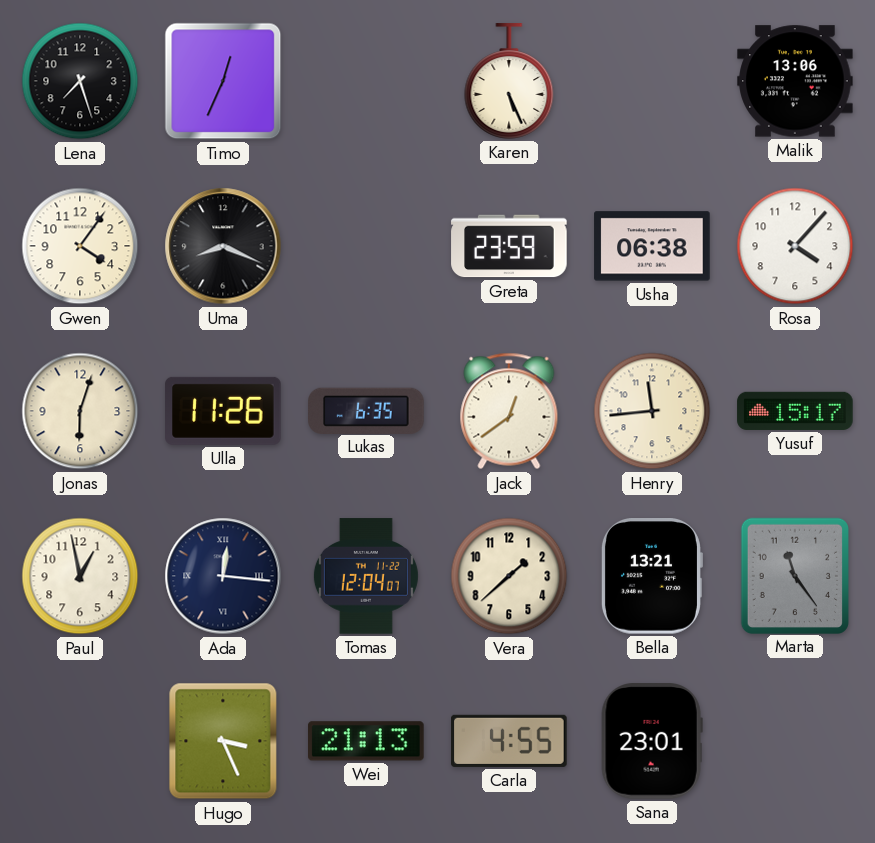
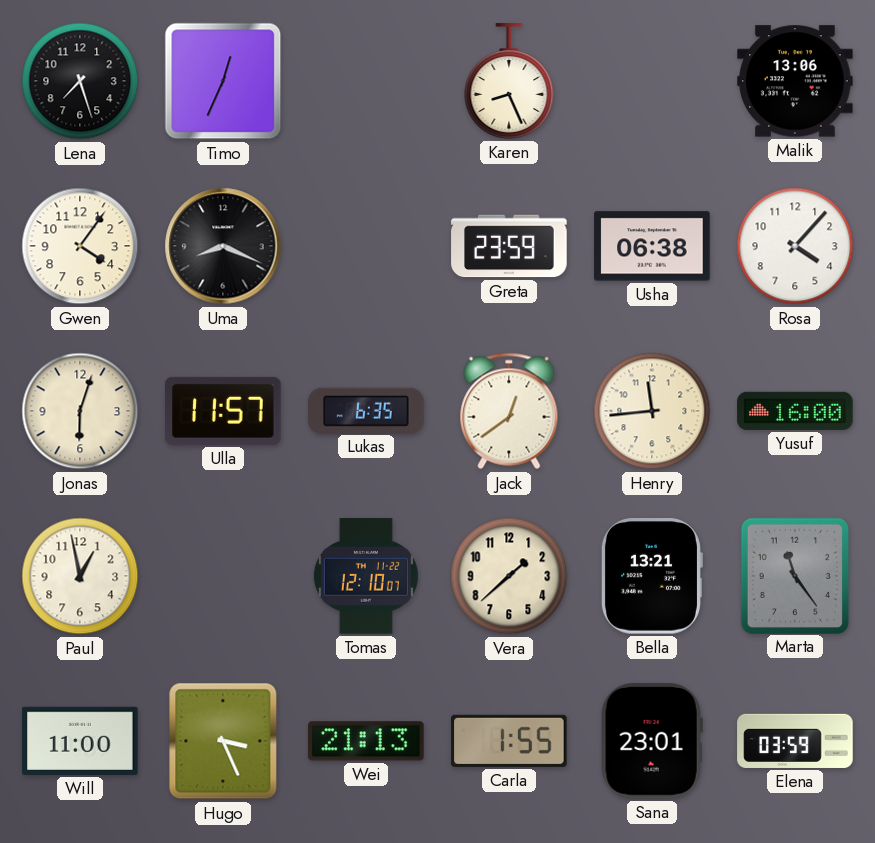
Karen: 5:26 -> 8:26
Ulla: 11:26 -> 11:57
Yusuf: 15:17 -> 16:00
Ada: 12:16 -> none
Tomas: 12:04 -> 12:10
Will: none -> 11:00
Carla: 4:55 -> 1:55
Elena: none -> 03:59
